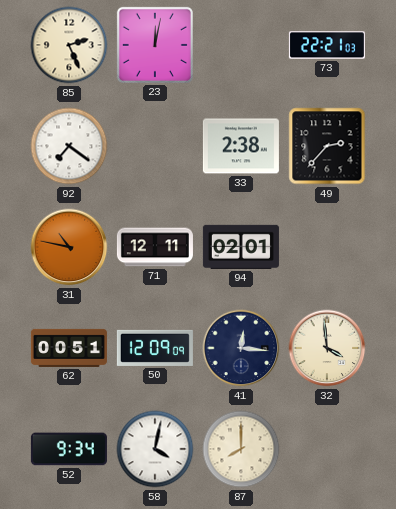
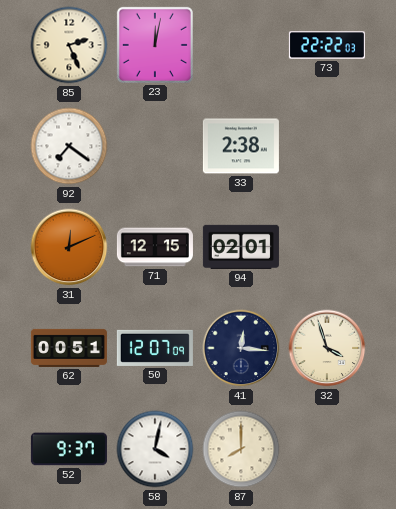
73: 22:21 -> 22:22
49: 2:37 -> none
31: 10:47 -> 12:11
71: 12:11 -> 12:15
50: 12:09 -> 12:07
32: 3:59 -> 3:57
52: 9:34 -> 9:37
